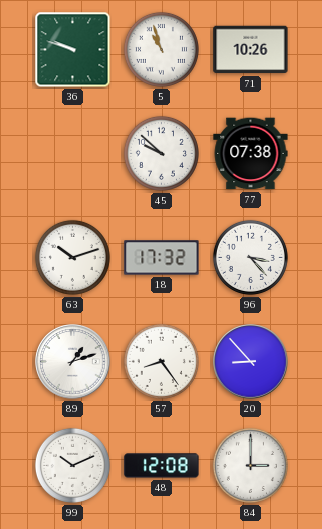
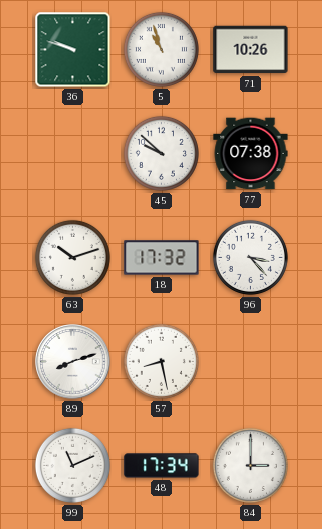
89: 1:12 -> 8:12
57: 8:24 -> 8:28
20: 8:53 -> none
99: 10:11 -> 11:11
48: 12:08 -> 17:34
